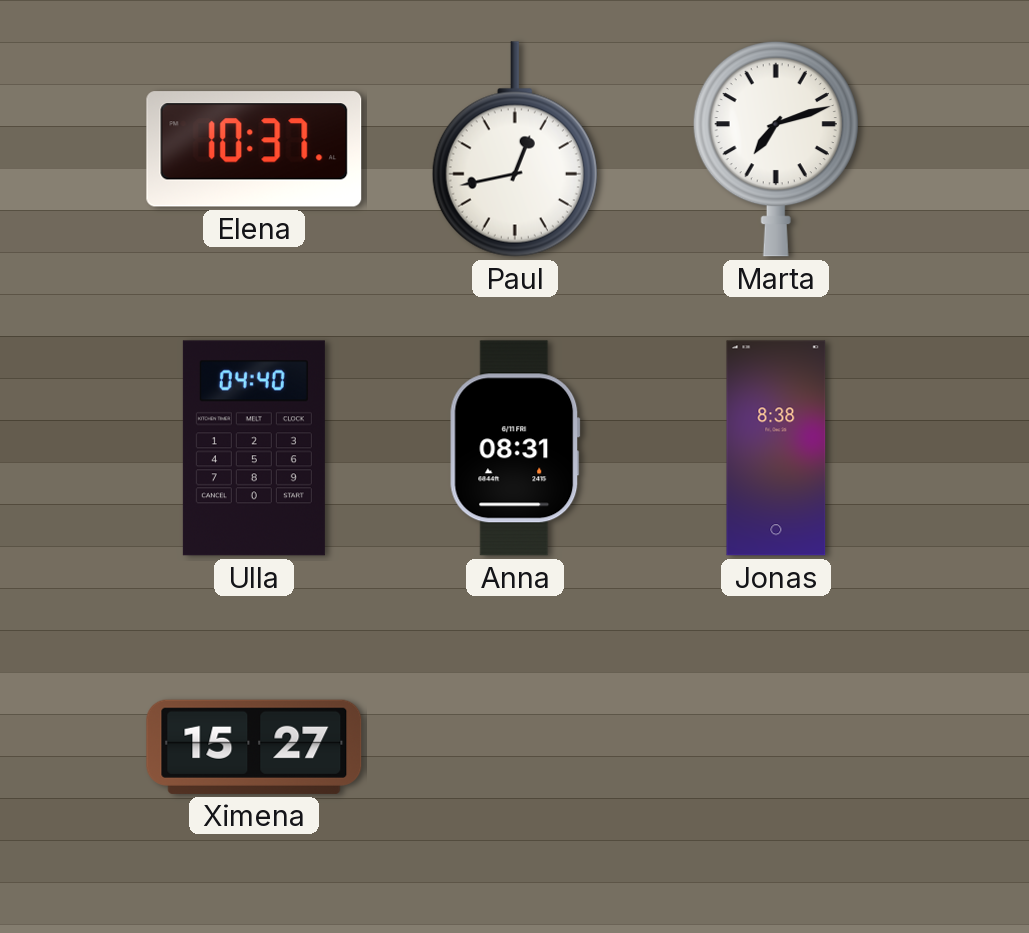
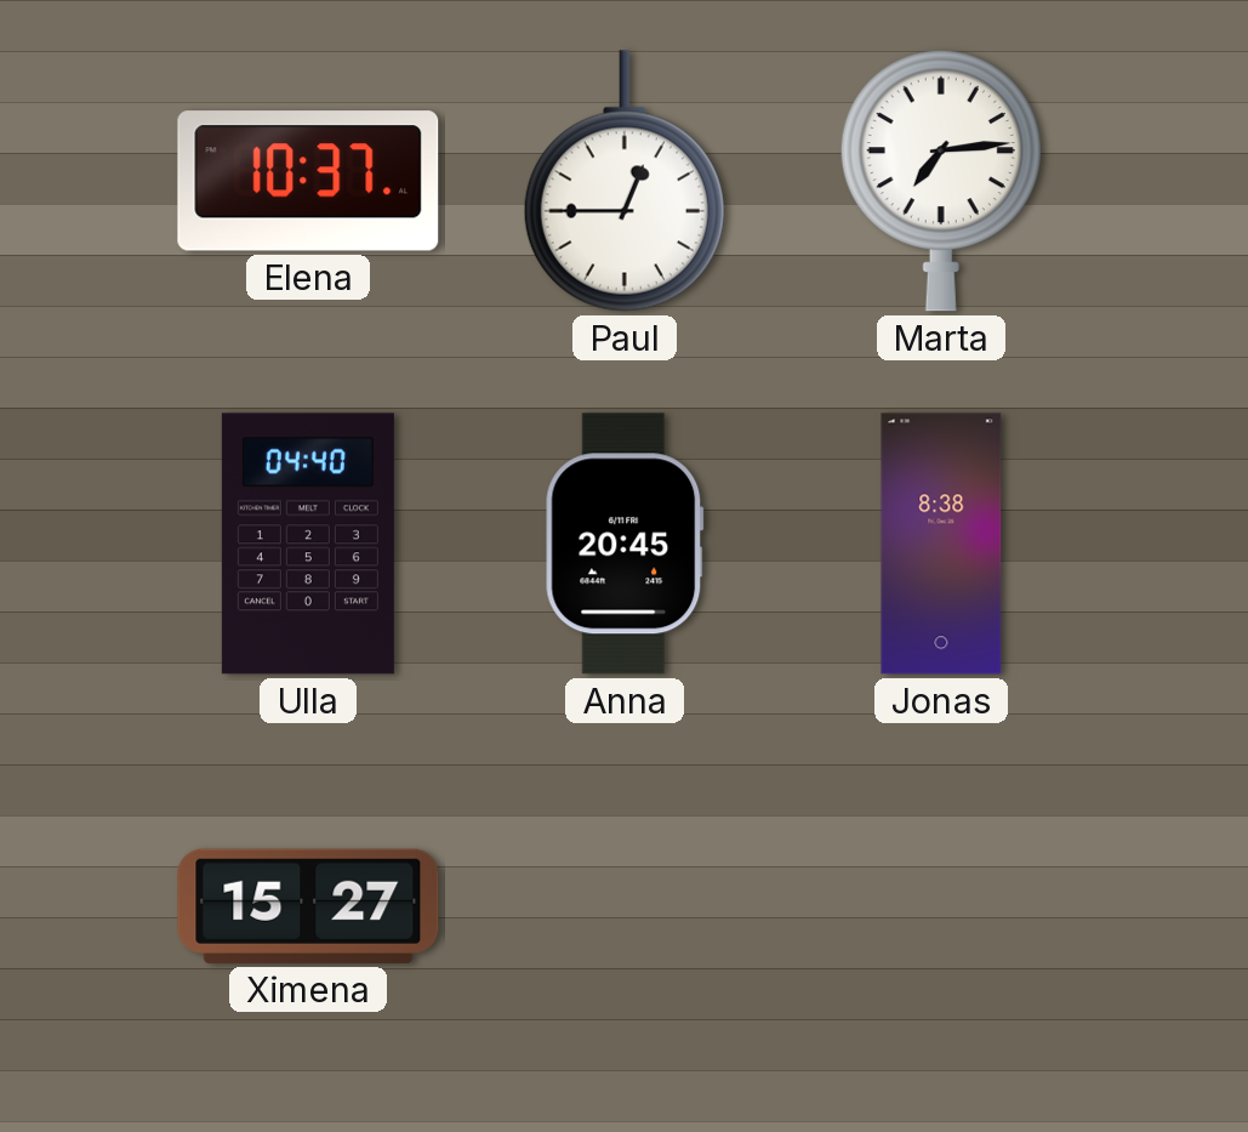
Paul: 12:43 -> 12:45
Marta: 7:12 -> 7:14
Anna: 08:31 -> 20:45
